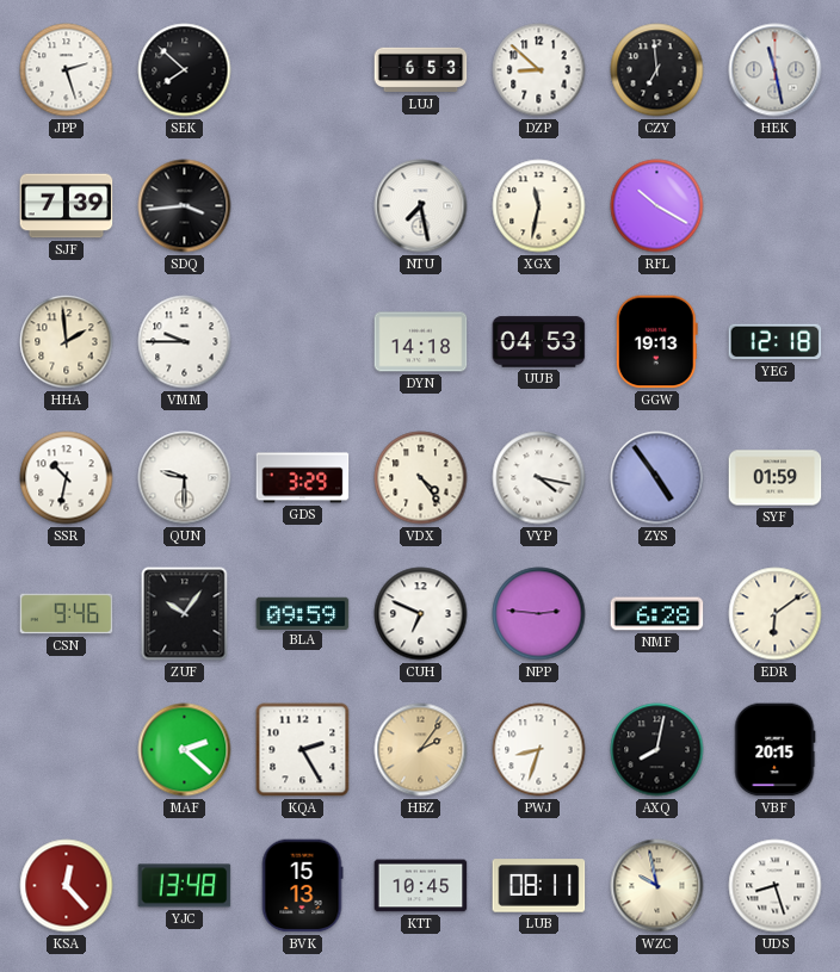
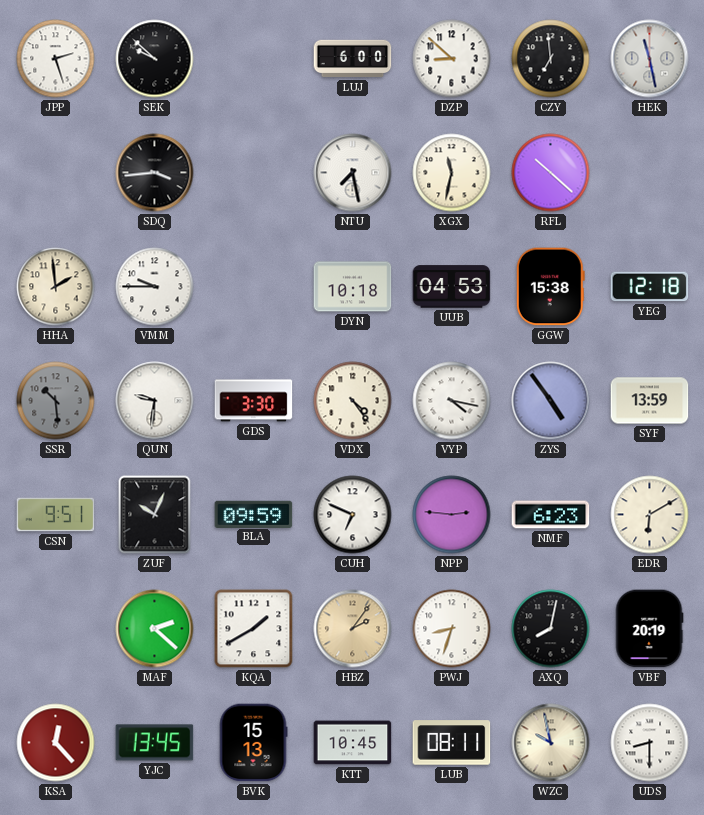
SEK: 7:52 -> 9:52
LUJ: 6:53 -> 6:00
SJF: 7:39 -> none
RFL: 10:20 -> 10:22
DYN: 14:18 -> 10:18
GGW: 19:13 -> 15:38
SSR: 10:32 -> 10:29
SSR dial: white -> grey
QUN: 9:30 -> 9:31
GDS: 3:29 -> 3:30
SYF: 01:59 -> 13:59
CSN: 9:46 -> 9:51
ZUF: 10:06 -> 10:04
NMF: 6:28 -> 6:23
EDR: 6:09 -> 6:10
KQA: 2:25 -> 1:40
VBF: 20:15 -> 20:19
YJC: 13:48 -> 13:45
UDS: 8:27 -> 8:30
